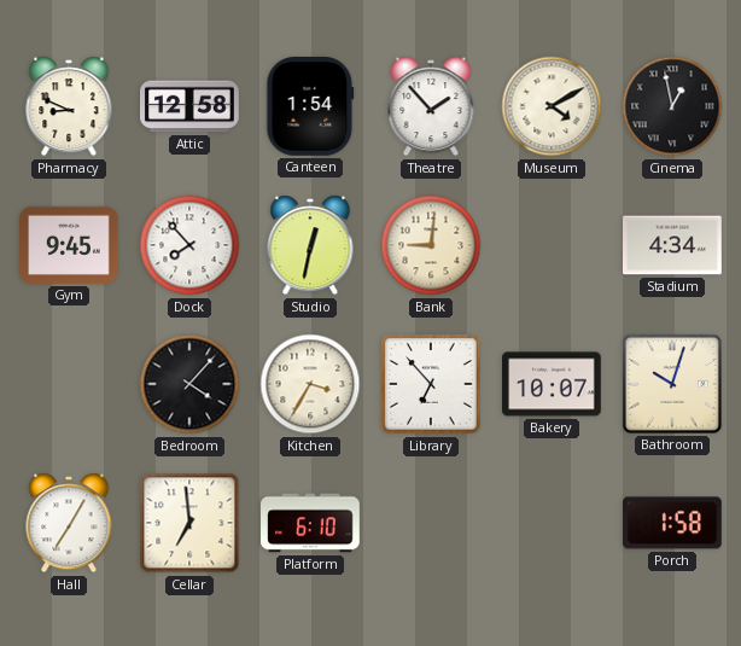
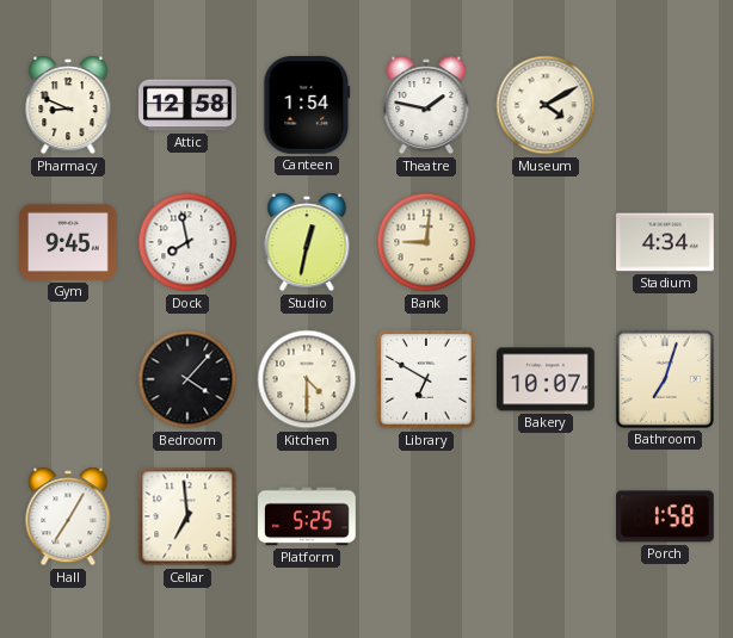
Theatre: 1:53 -> 1:47
Cinema: 12:58 -> none
Dock: 7:53 -> 7:58
Kitchen: 3:35 -> 4:30
Library: 6:53 -> 6:50
Bathroom: 10:03 -> 7:03
Platform: 6:10 -> 5:25
